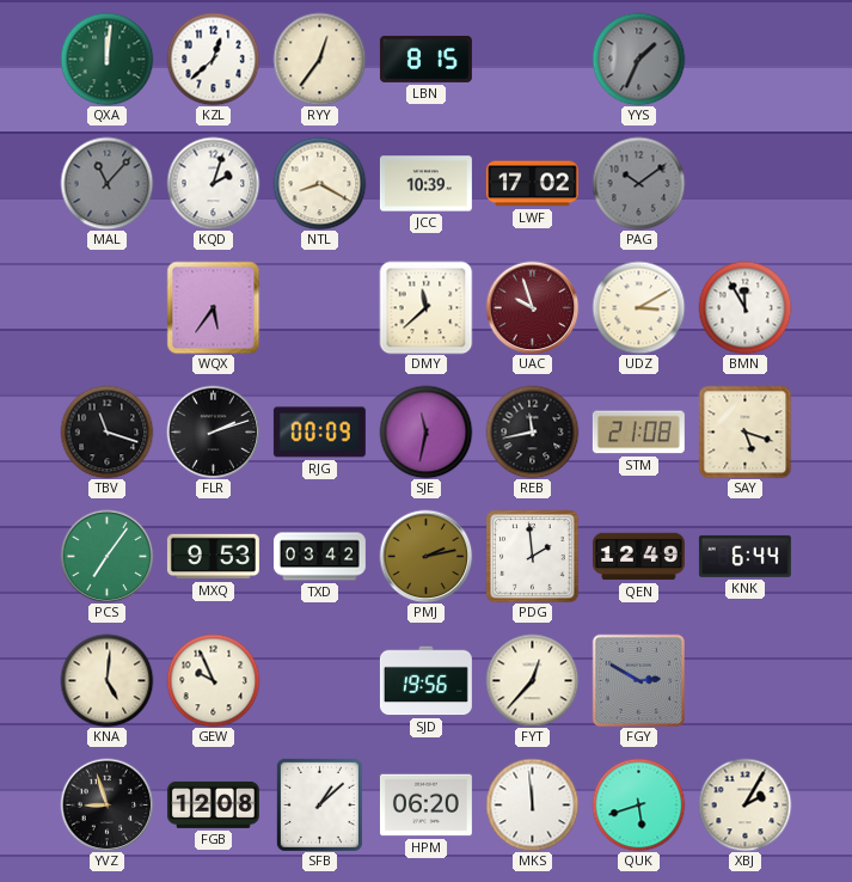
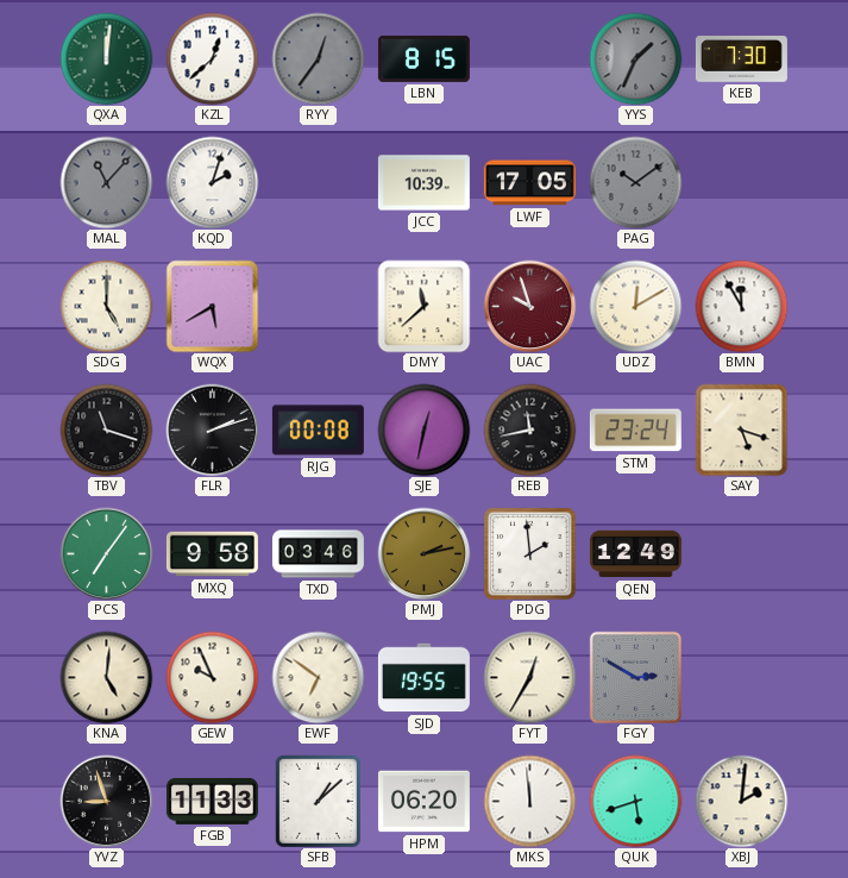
RYY dial: cream -> grey
KEB: none -> 7:30
NTL: 8:20 -> none
LWF: 17:02 -> 17:05
SDG: none -> 5:00
WQX: 5:36 -> 5:40
UDZ: 3:10 -> 12:10
RJG: 00:09 -> 00:08
SJE: 11:32 -> 12:32
STM: 21:08 -> 23:24
MXQ: 9:53 -> 9:58
TXD: 03:42 -> 03:46
KNK: 6:44 -> none
EWF: none -> 6:51
SJD: 19:56 -> 19:55
FYT: 12:37 -> 12:35
FGB: 12:08 -> 11:33
XBJ: 2:05 -> 2:01
